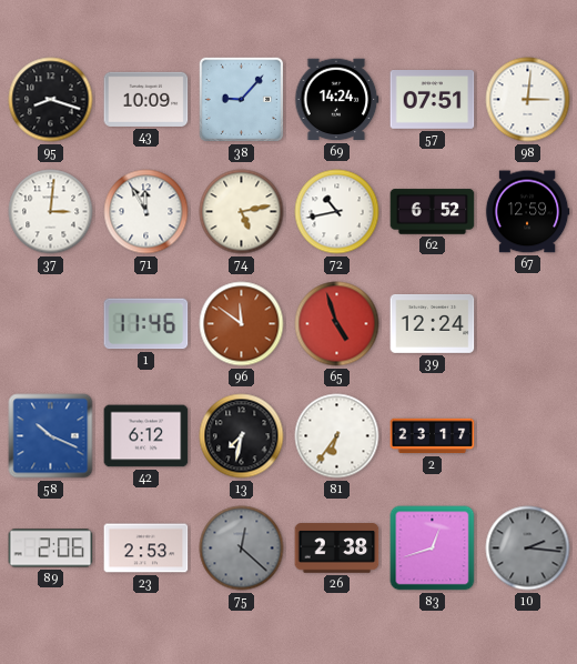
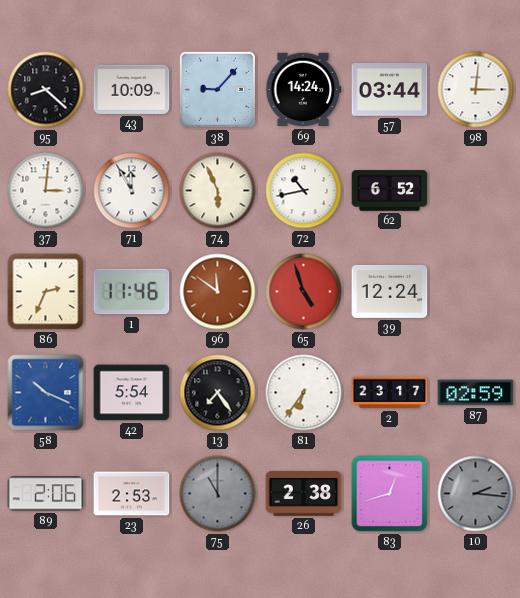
95: 8:18 -> 8:22
57: 07:51 -> 03:44
74: 5:13 -> 5:56
67: 12:59 -> none
86: none -> 2:34
42: 6:12 -> 5:54
13: 7:32 -> 7:24
87: none -> 02:59
75: 12:22 -> 11:00
